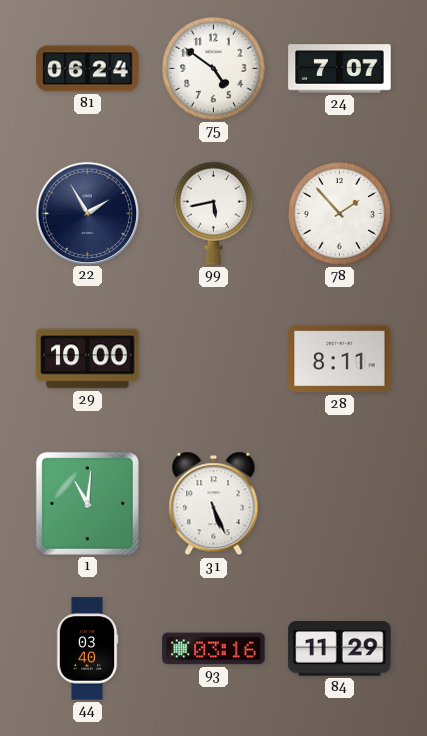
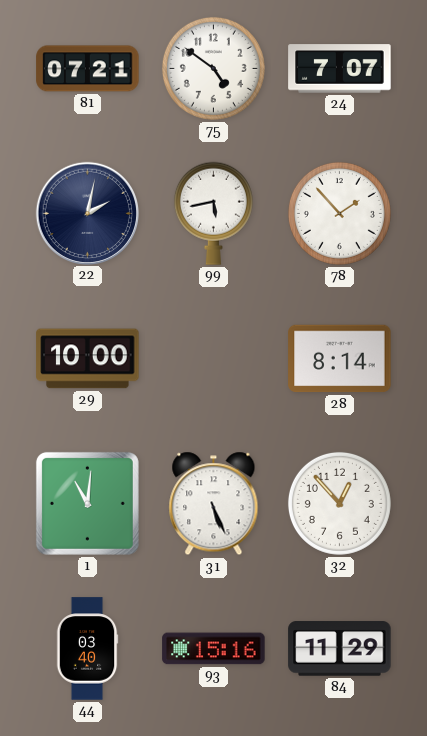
81: 06:24 -> 07:21
22: 1:55 -> 2:02
28: 8:11 -> 8:14
32: none -> 12:53
93: 03:16 -> 15:16
